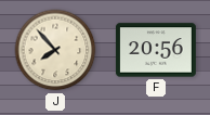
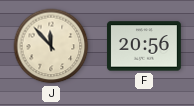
J: 7:53 -> 11:53
